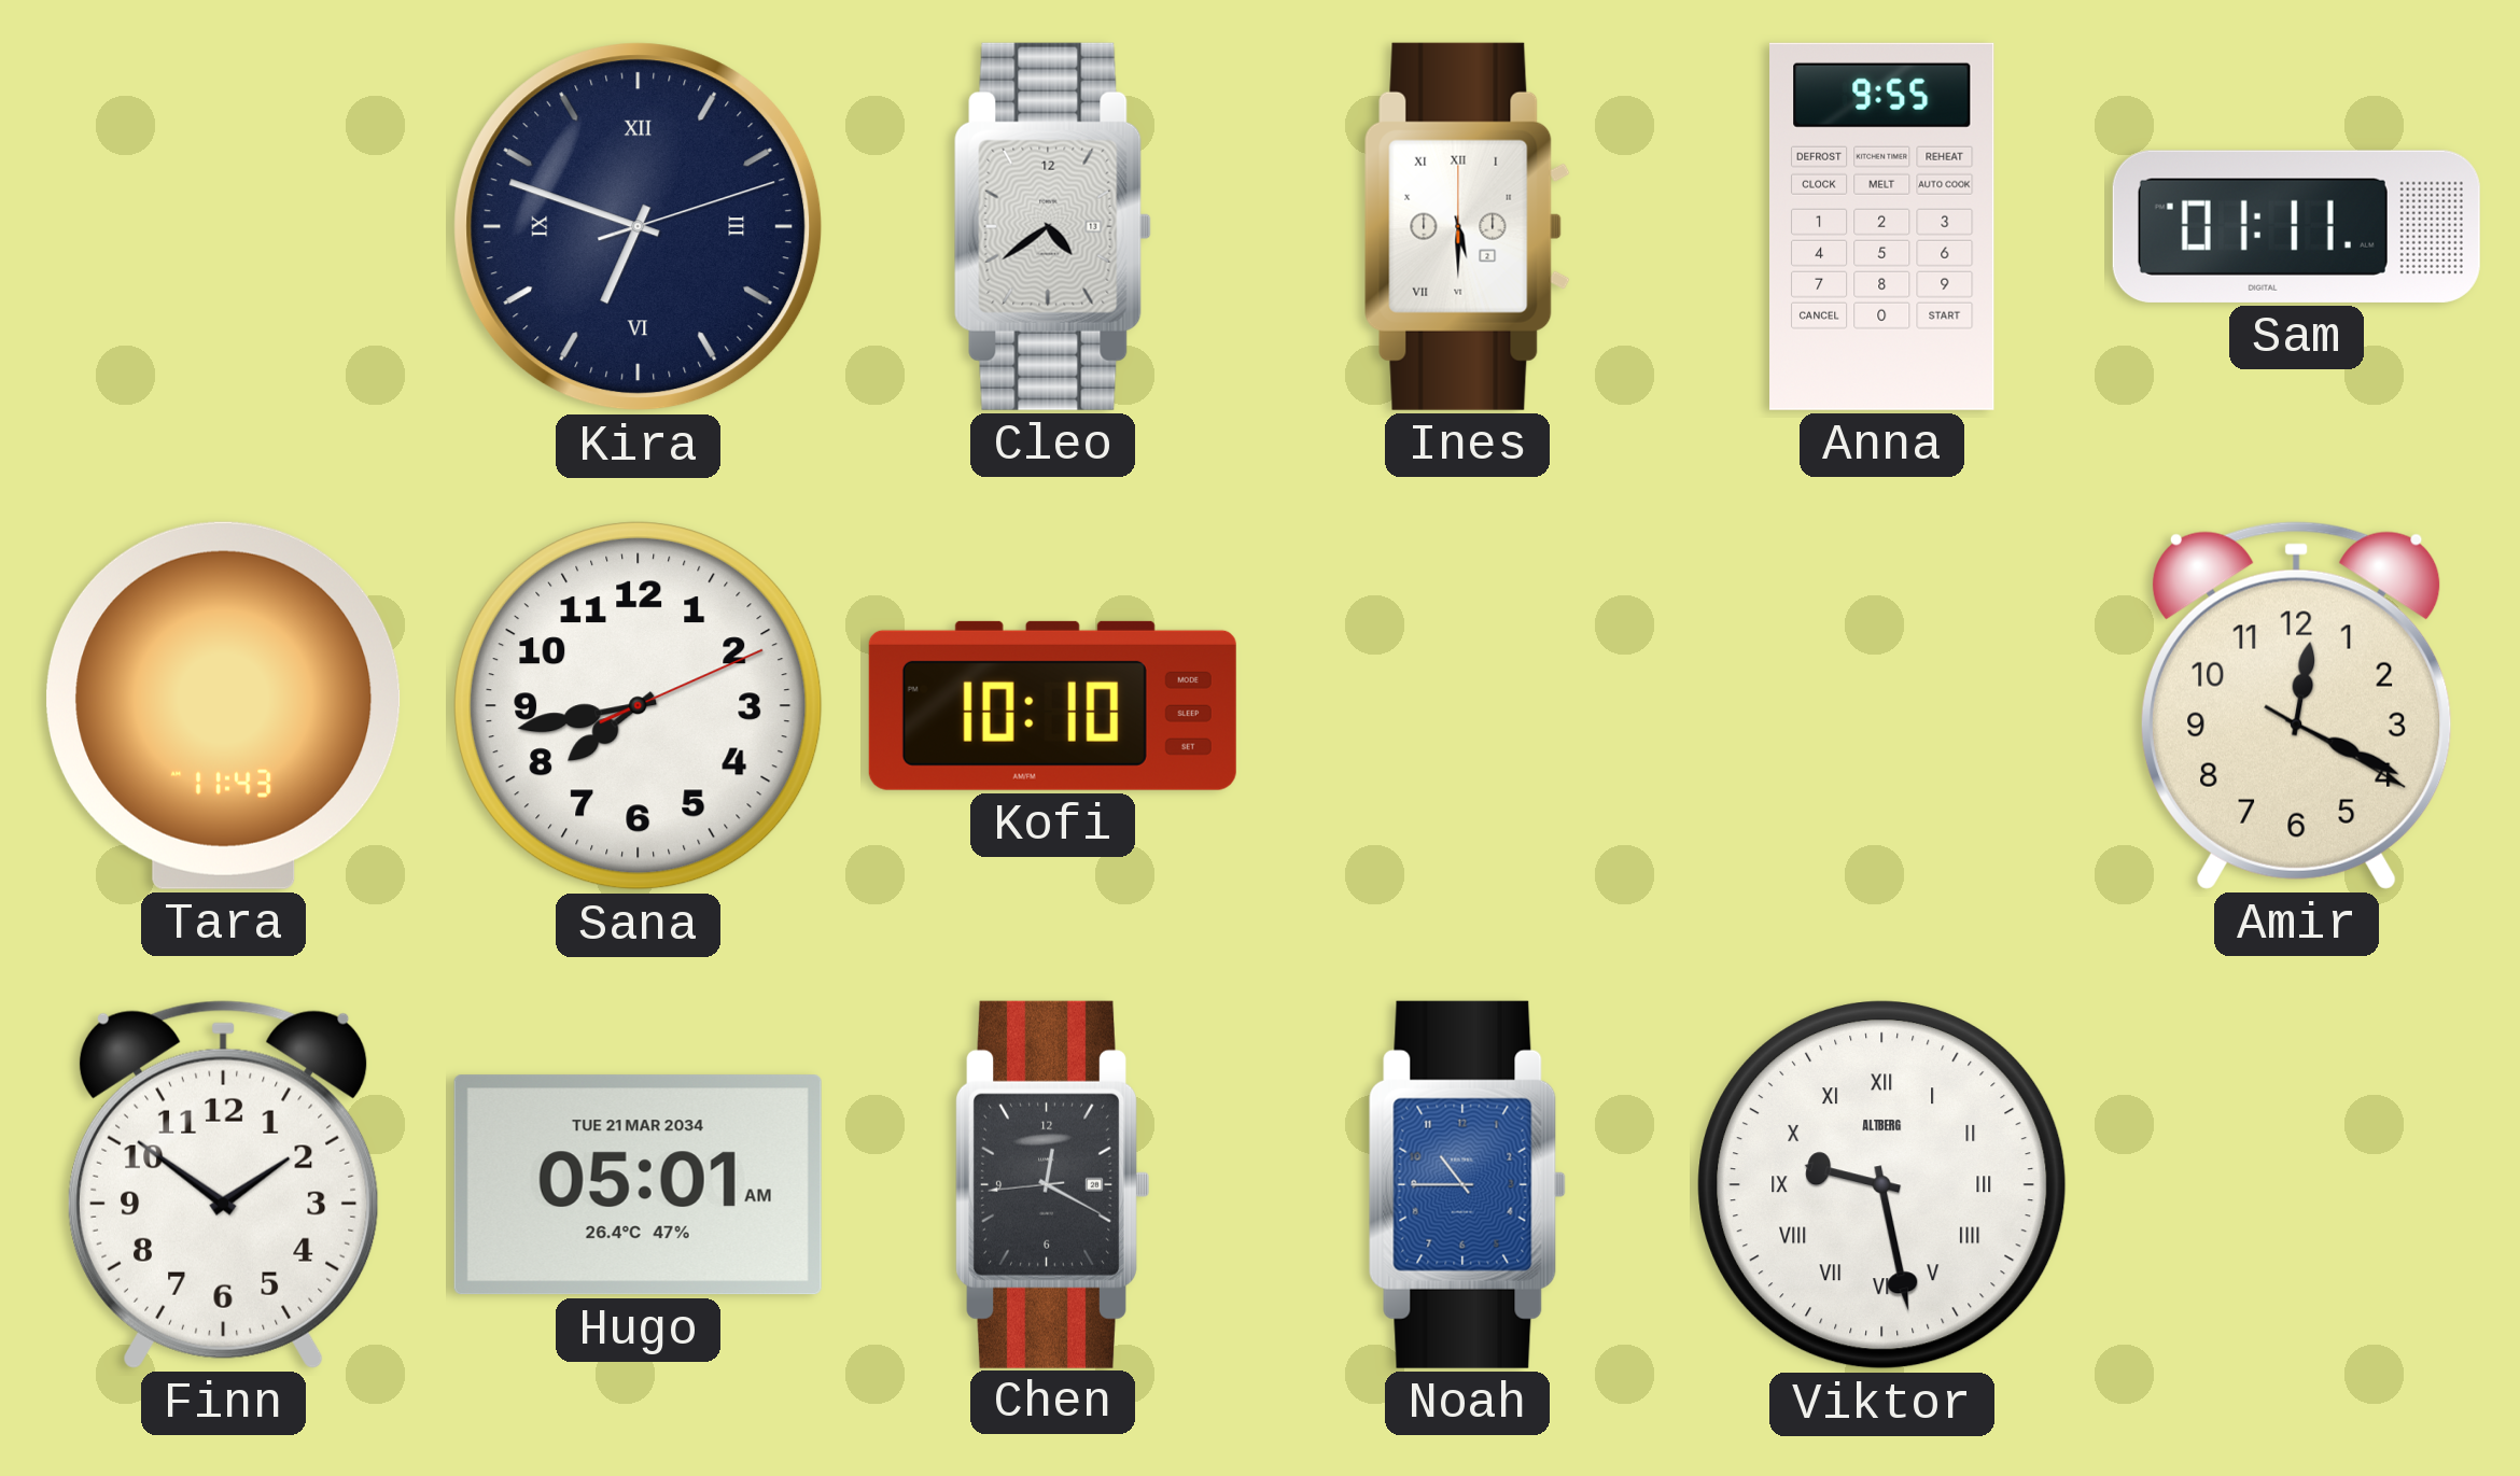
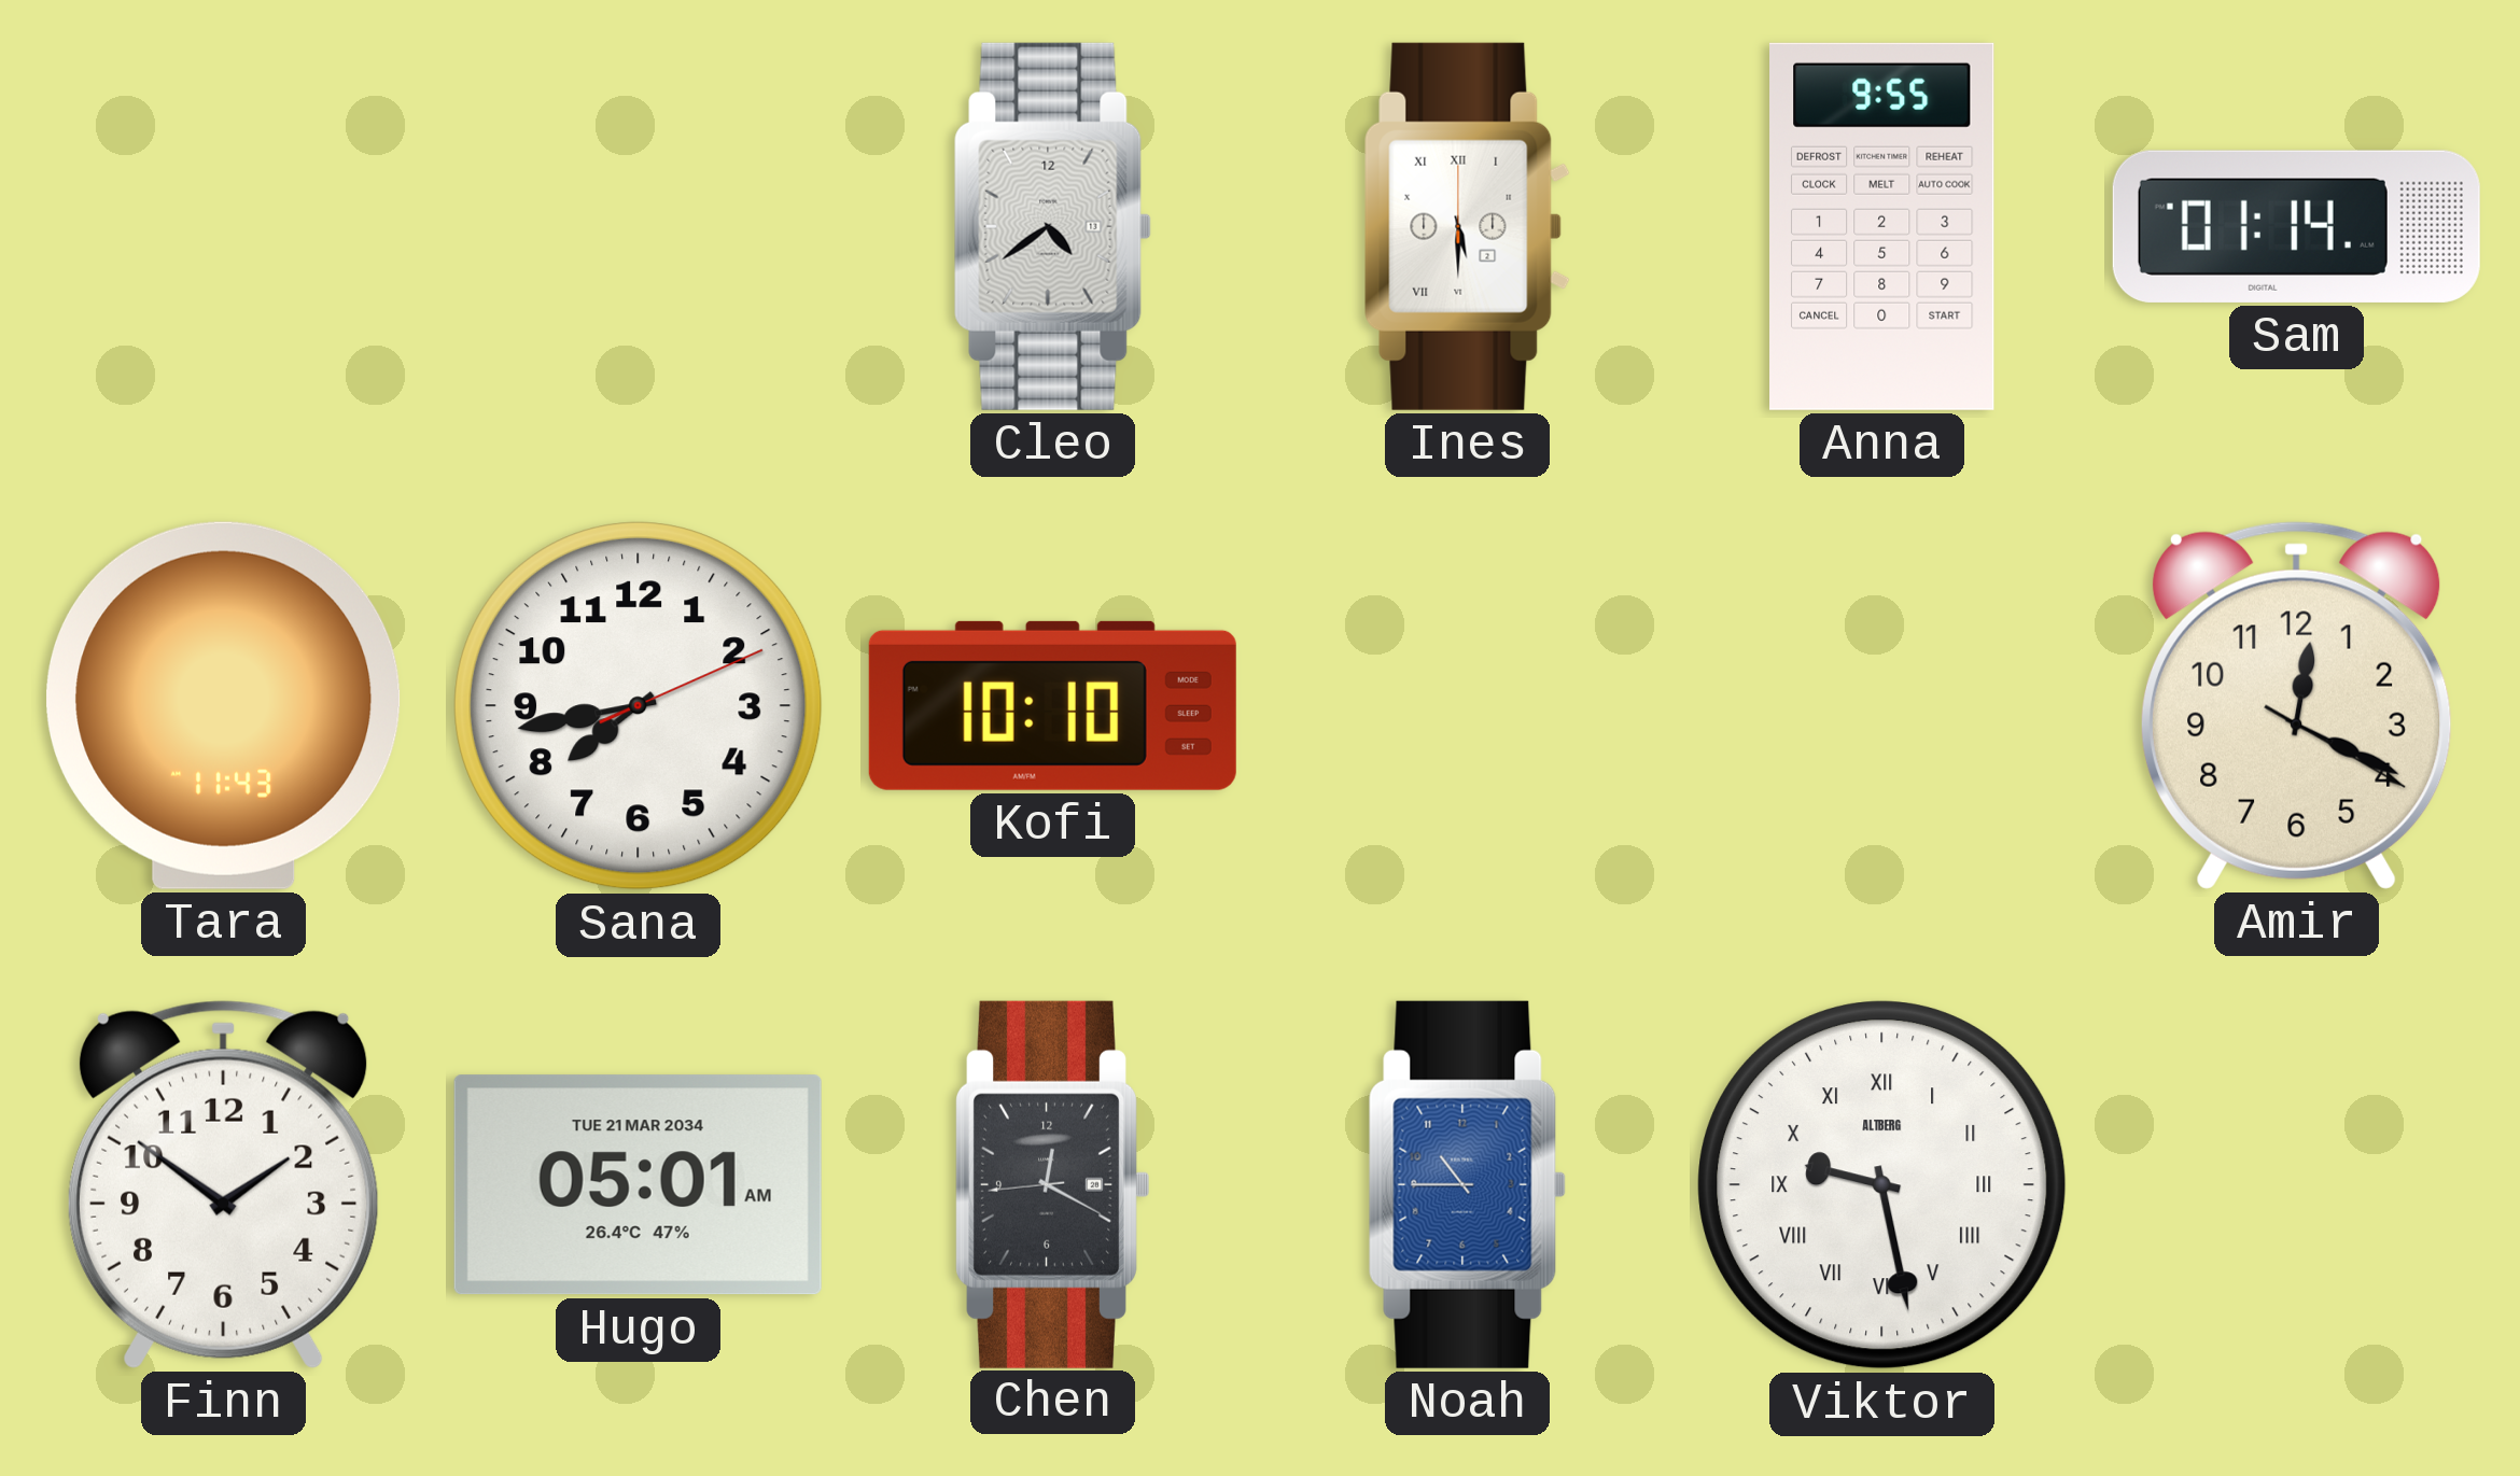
Kira: 6:48 -> none
Sam: 01:11 -> 01:14
